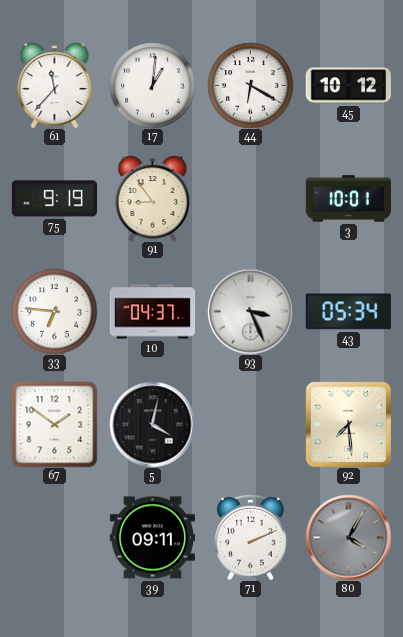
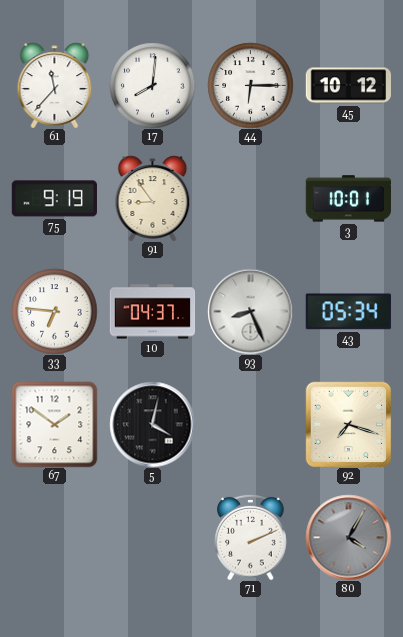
17: 1:01 -> 8:01
44: 6:20 -> 6:15
93: 3:26 -> 8:26
92: 7:29 -> 7:18
39: 09:11 -> none
